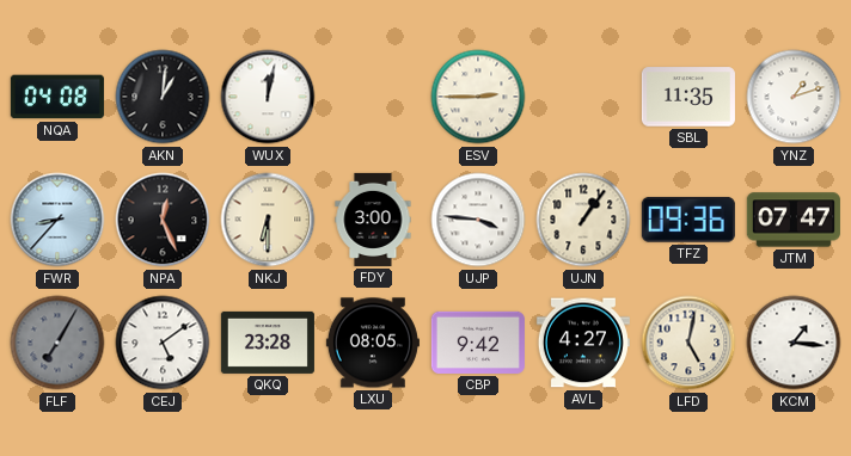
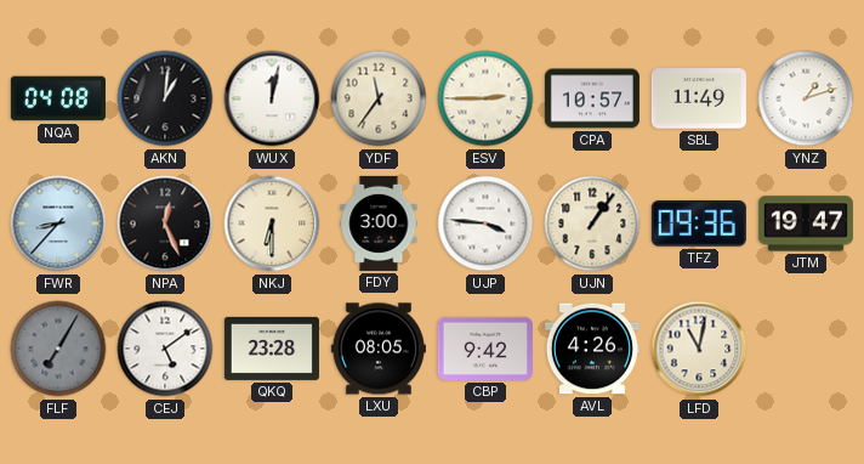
YDF: none -> 11:36
CPA: none -> 10:57
SBL: 11:35 -> 11:49
JTM: 07:47 -> 19:47
AVL: 4:27 -> 4:26
LFD: 5:02 -> 11:02
KCM: 1:16 -> none
